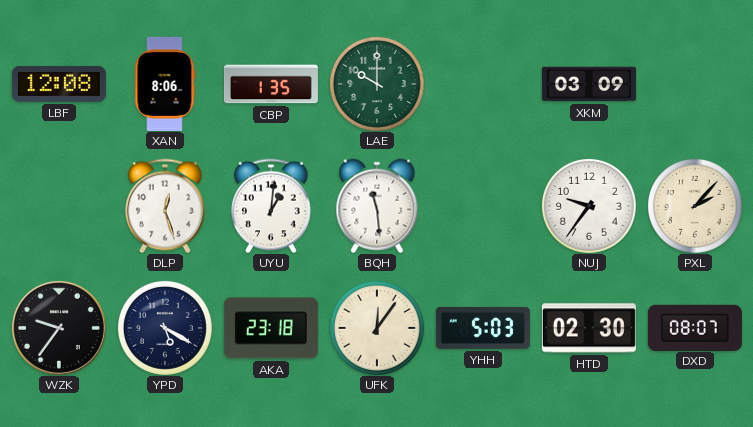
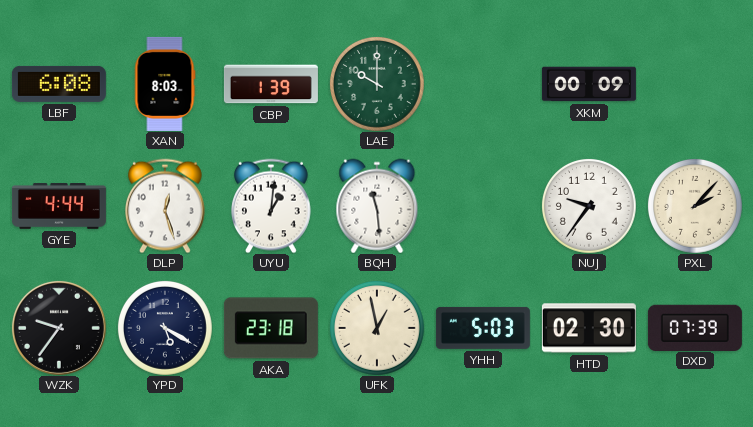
LBF: 12:08 -> 6:08
XAN: 8:06 -> 8:03
CBP: 1:35 -> 1:39
XKM: 03:09 -> 00:09
GYE: none -> 4:44
UFK: 12:06 -> 12:58
DXD: 08:07 -> 07:39
